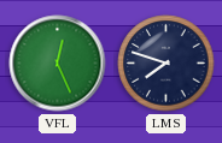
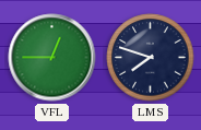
VFL: 12:26 -> 12:45
